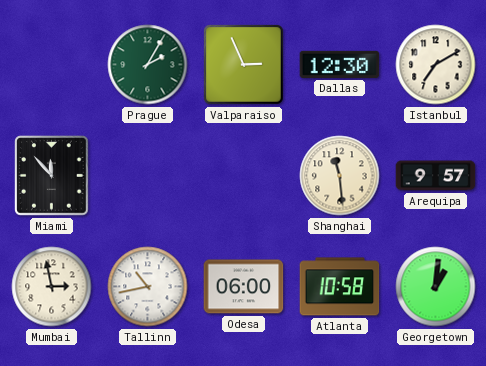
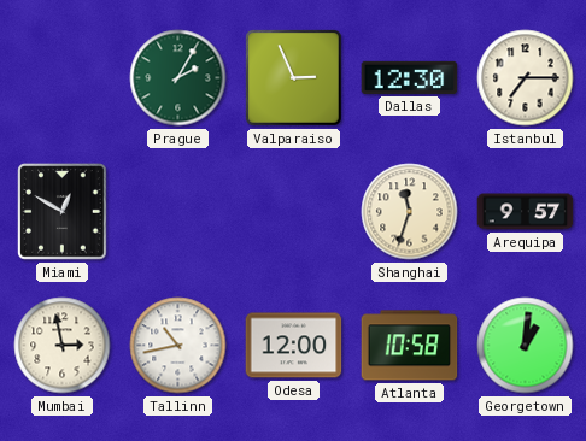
Istanbul: 7:10 -> 7:15
Miami: 11:53 -> 12:50
Shanghai: 11:29 -> 11:33
Odesa: 06:00 -> 12:00
